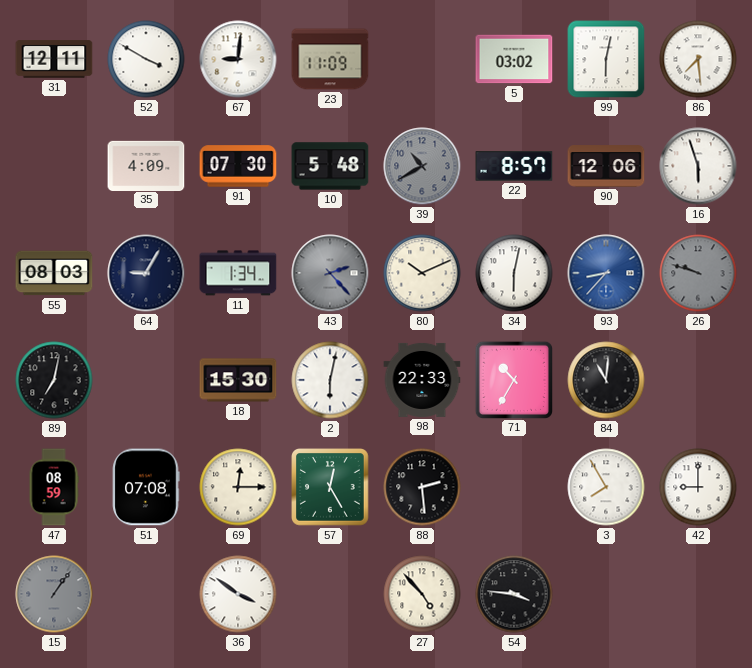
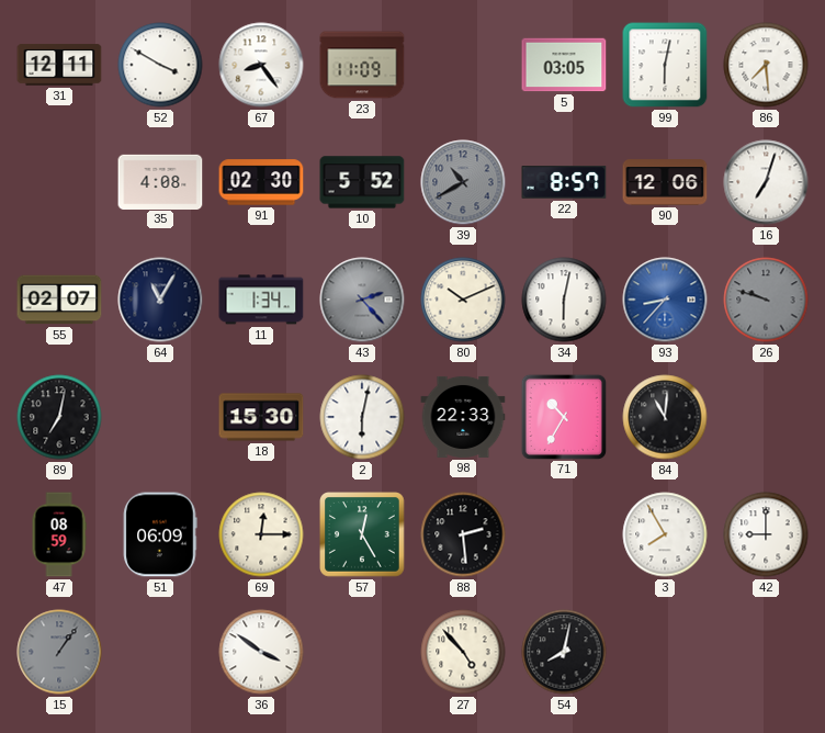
67: 9:01 -> 8:24
5: 03:02 -> 03:05
35: 4:09 -> 4:08
91: 07:30 -> 02:30
10: 5:48 -> 5:52
16: 5:57 -> 7:03
55: 08:03 -> 02:07
64: 9:05 -> 11:05
51: 07:08 -> 06:09
54: 3:46 -> 8:02
